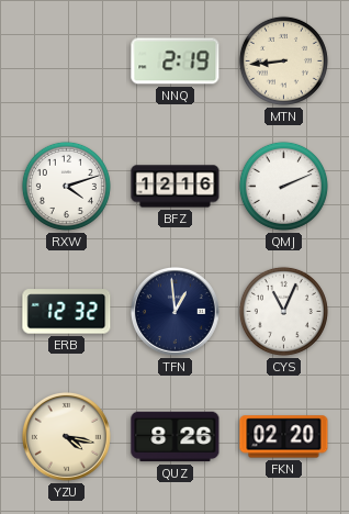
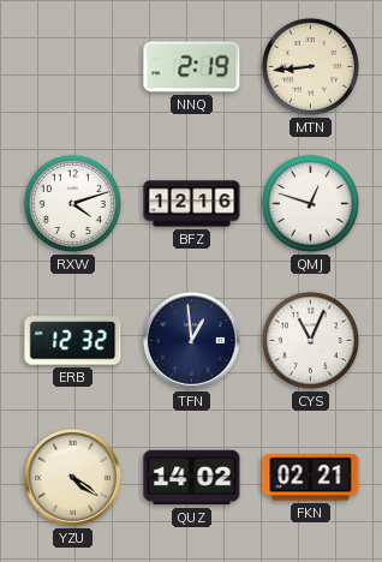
QMJ: 2:11 -> 12:48
YZU: 4:17 -> 4:21
QUZ: 8:26 -> 14:02
FKN: 02:20 -> 02:21
